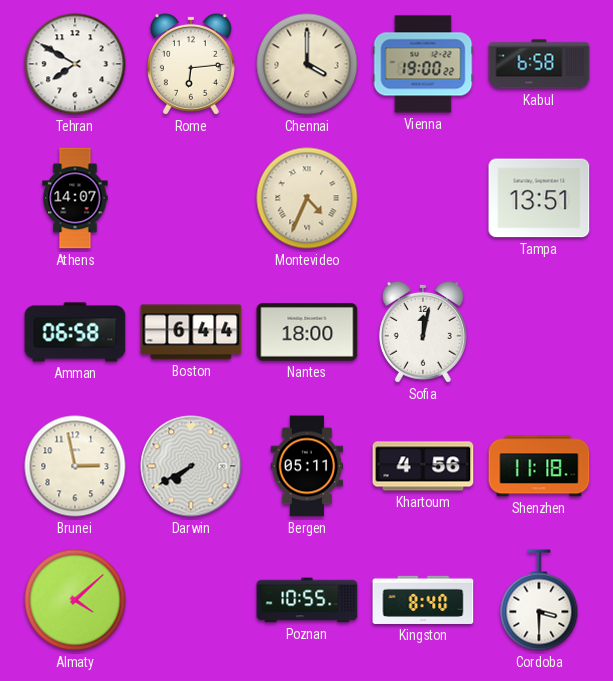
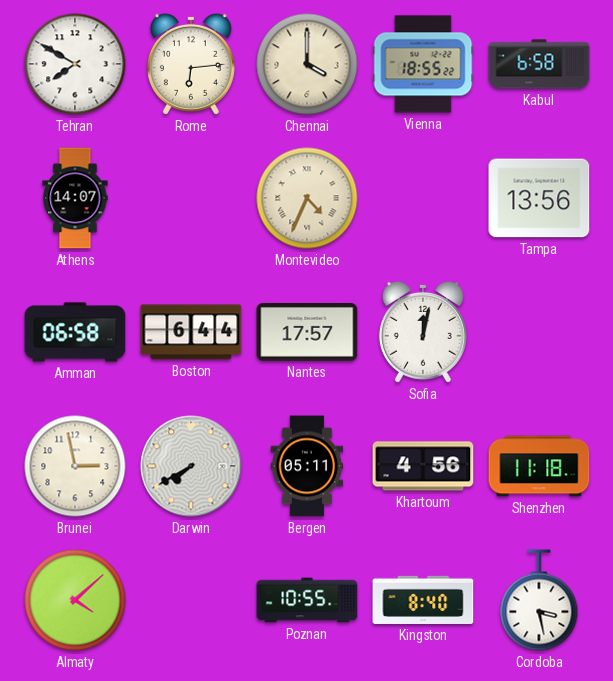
Vienna: 19:00 -> 18:55
Tampa: 13:51 -> 13:56
Nantes: 18:00 -> 17:57
Cordoba: 3:30 -> 3:28
